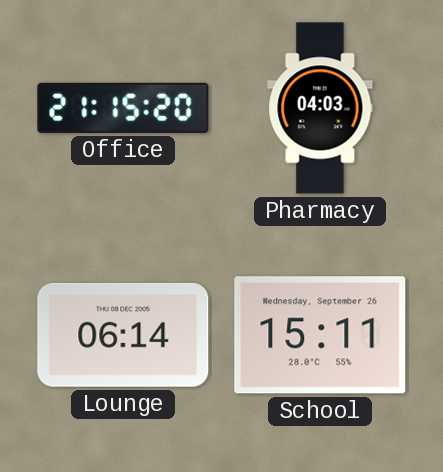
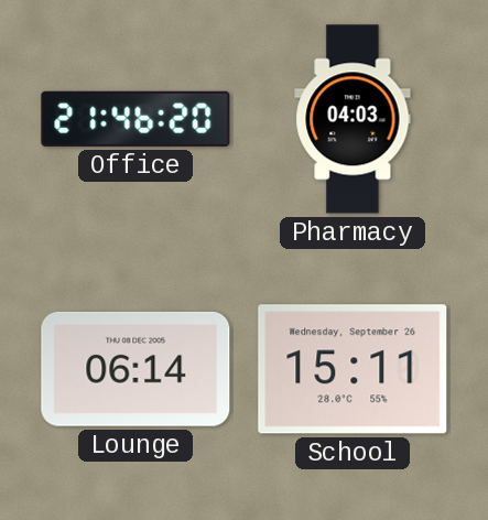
Office: 21:15 -> 21:46
